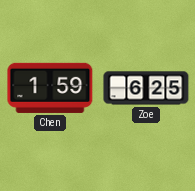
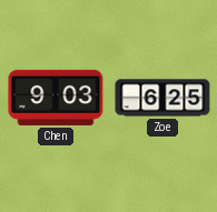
Chen: 1:59 -> 9:03
